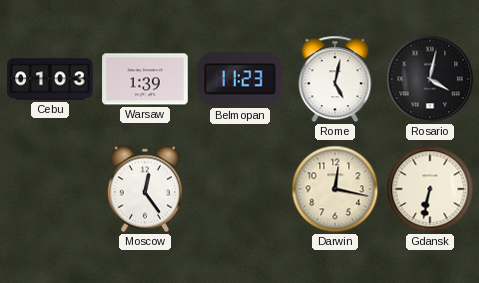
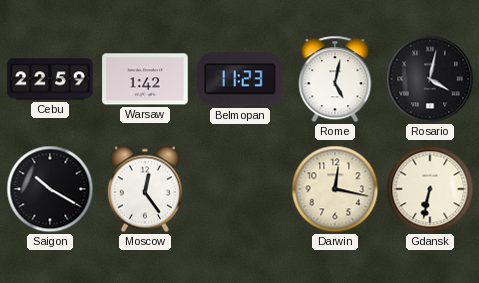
Cebu: 01:03 -> 22:59
Warsaw: 1:39 -> 1:42
Saigon: none -> 10:20
